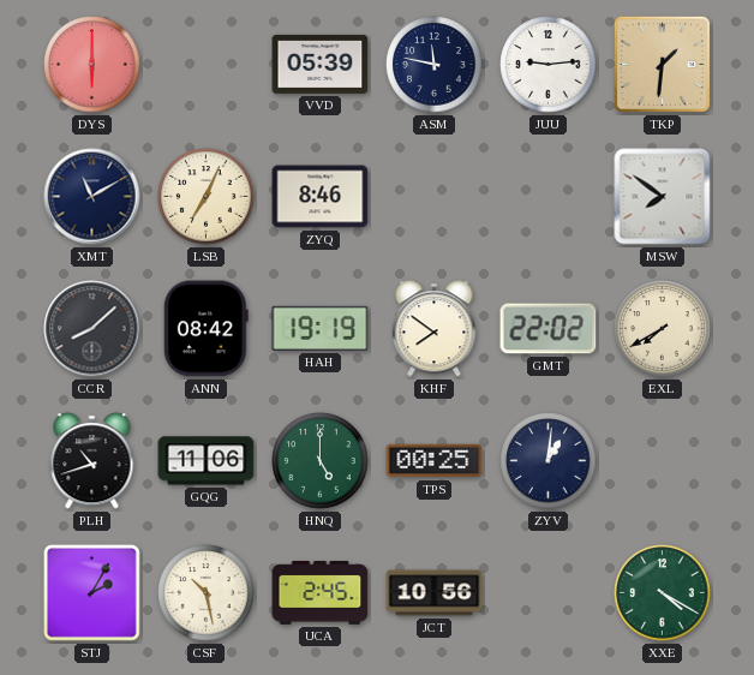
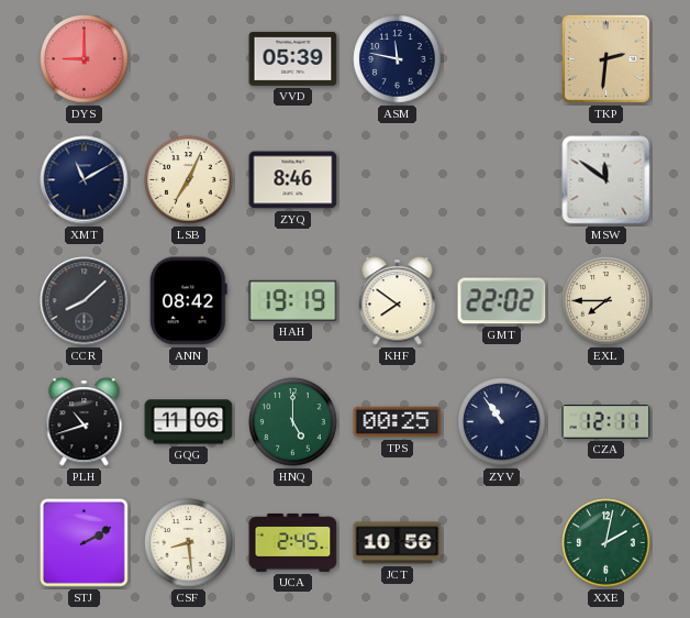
DYS: 6:00 -> 9:00
JUU: 9:14 -> none
TKP: 1:31 -> 2:31
MSW: 7:51 -> 11:51
EXL: 7:40 -> 7:45
ZYV: 1:01 -> 10:54
CZA: none -> 12:11
STJ: 2:05 -> 2:10
CSF: 10:28 -> 8:29
XXE: 4:20 -> 2:02
